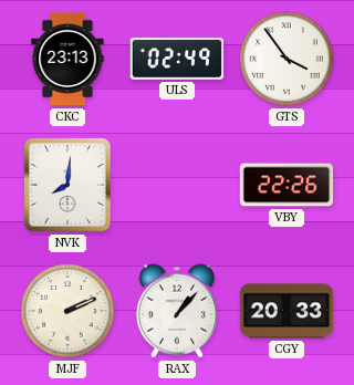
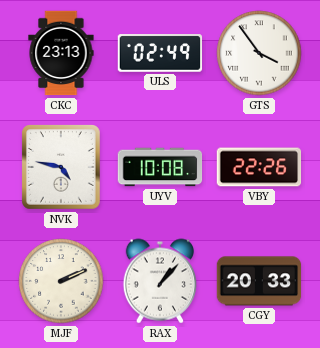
NVK: 8:01 -> 4:47
UYV: none -> 10:08
